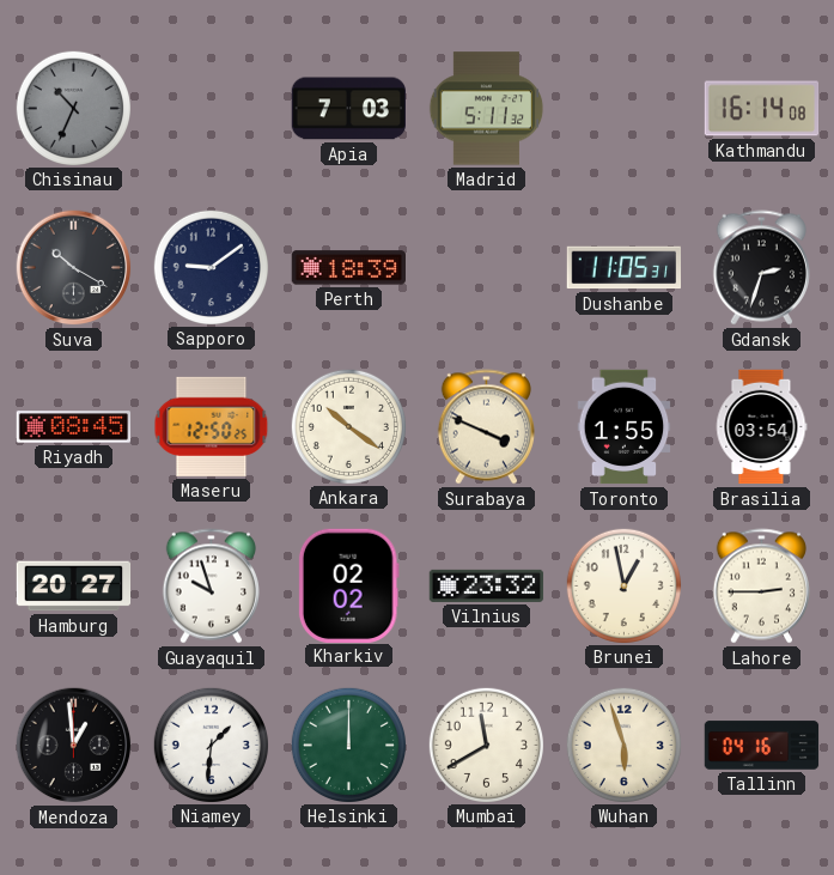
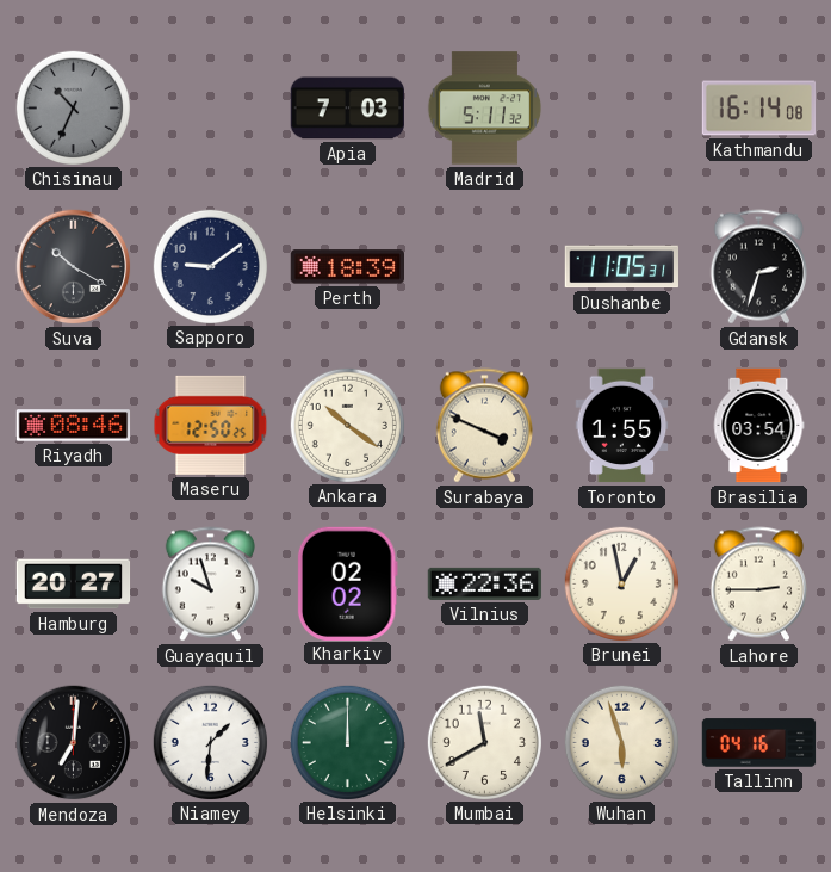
Riyadh: 08:45 -> 08:46
Vilnius: 23:32 -> 22:36
Mendoza: 12:59 -> 7:01
